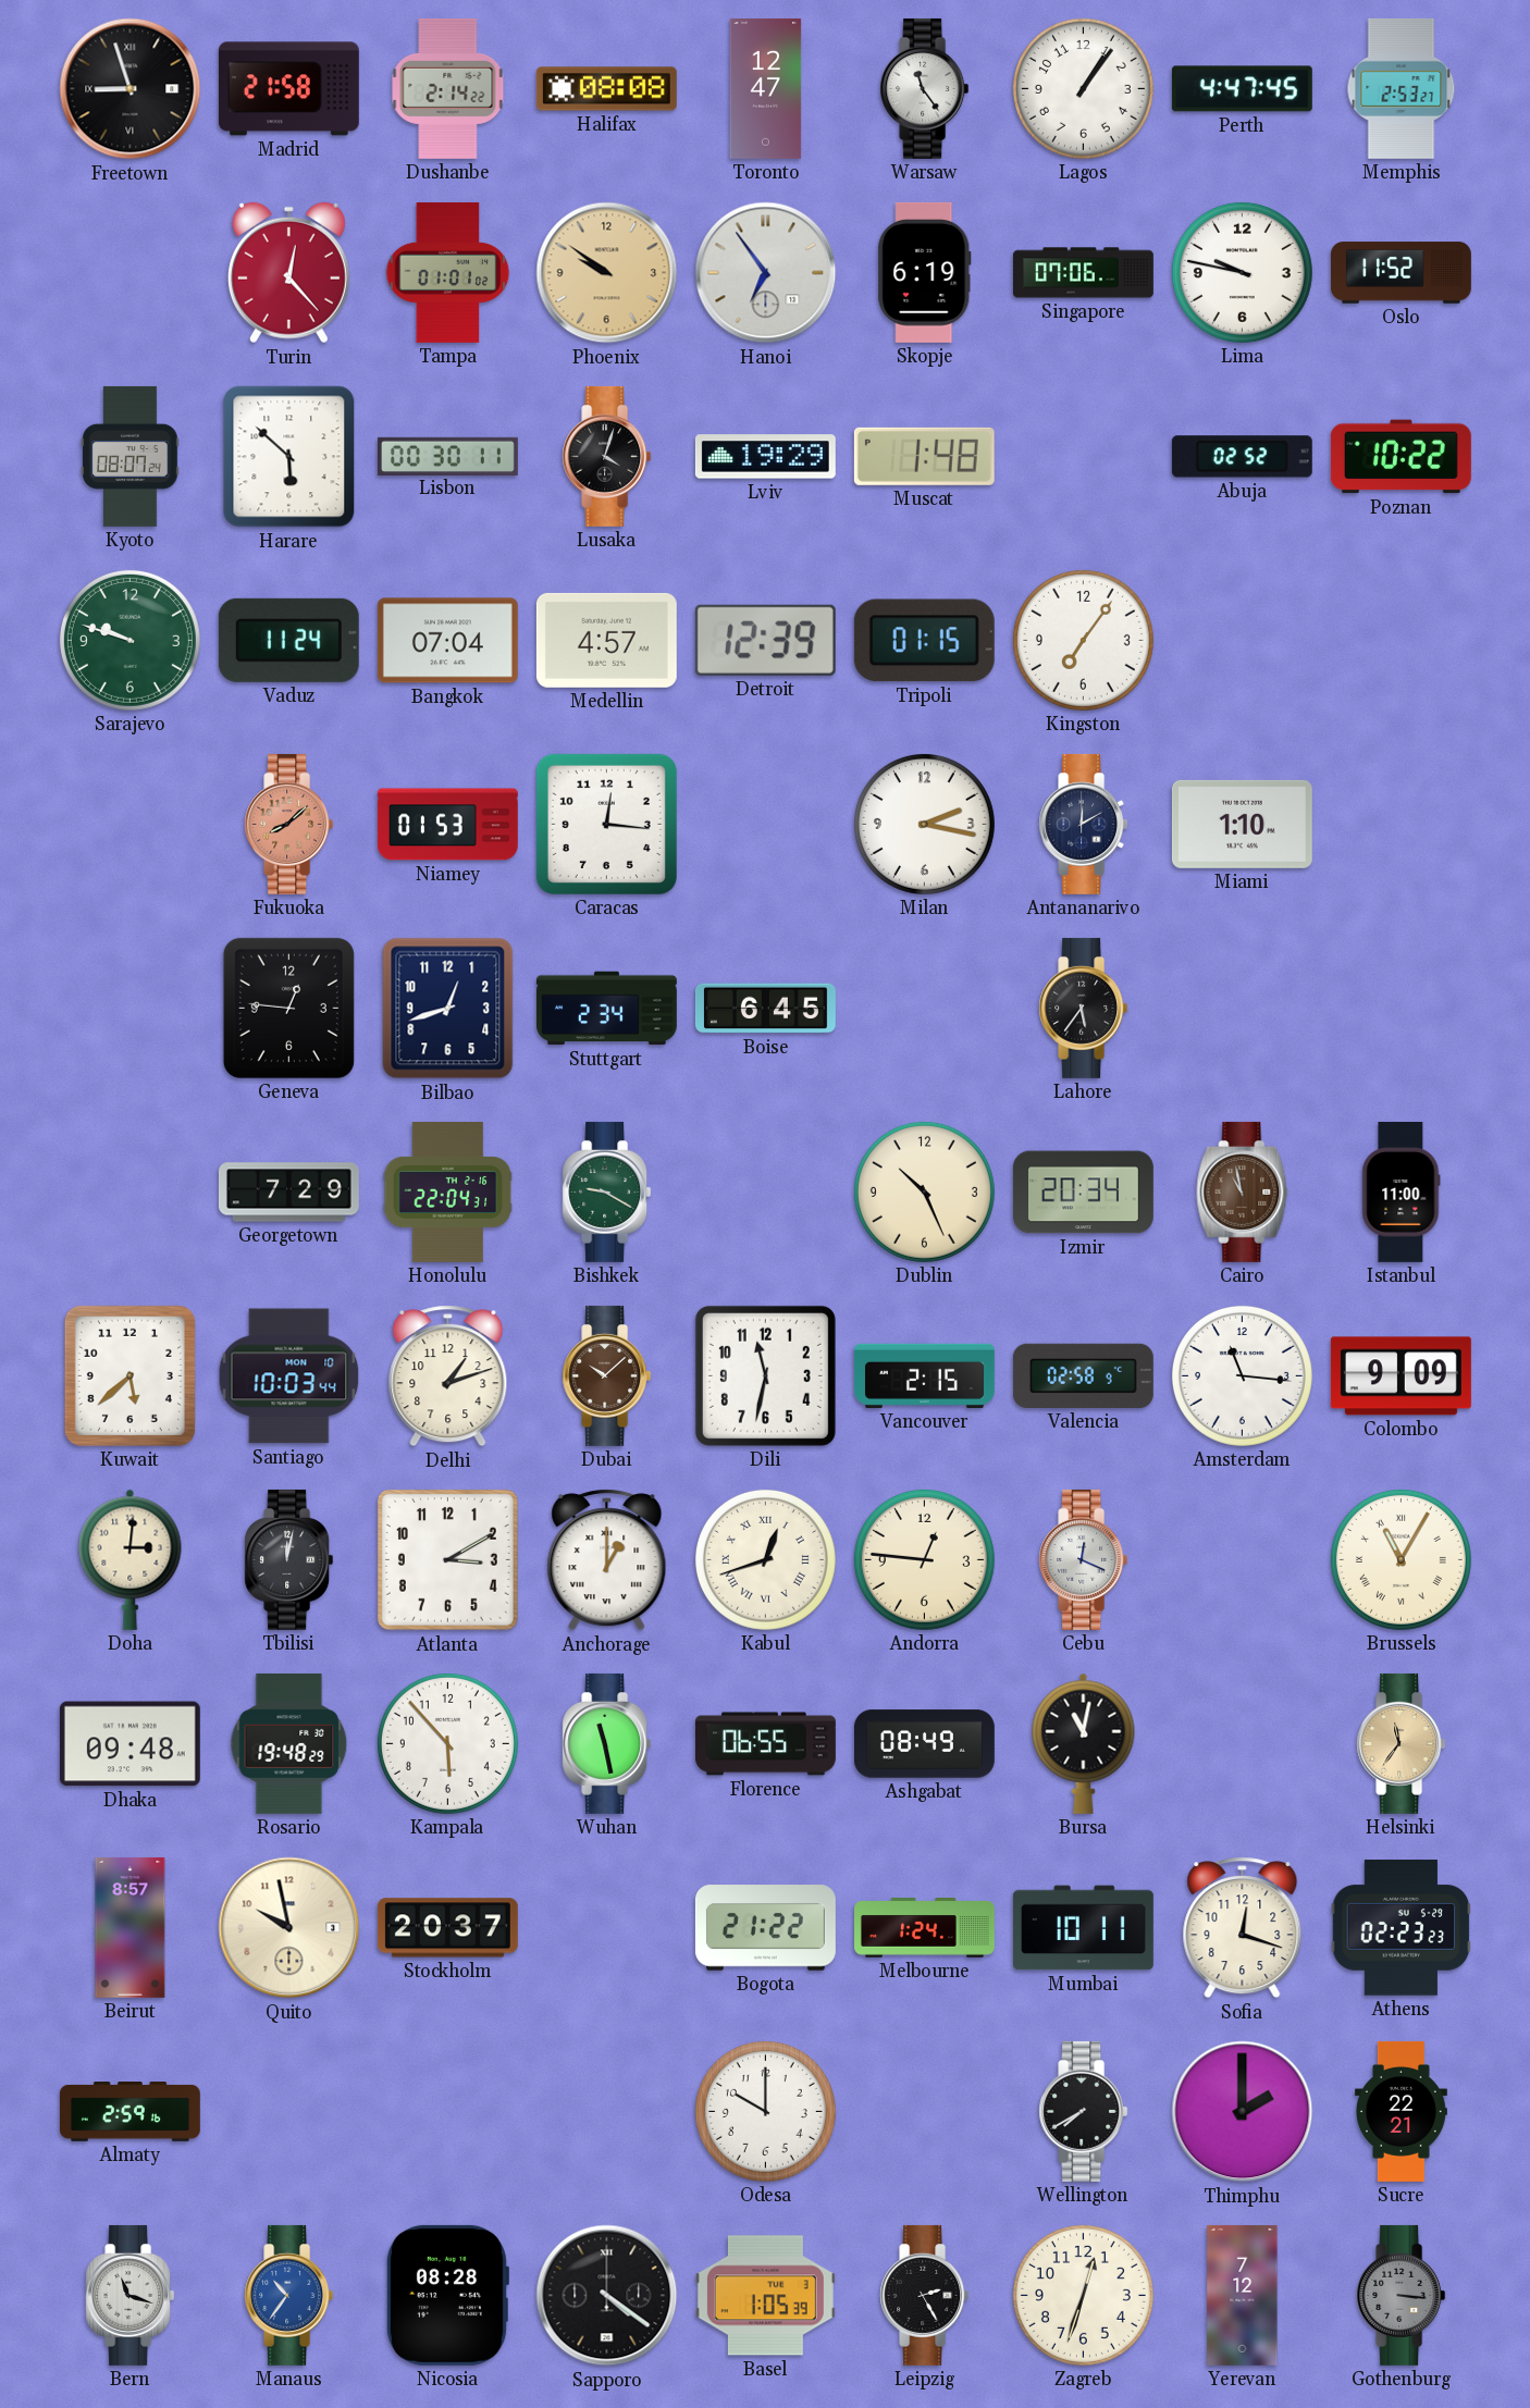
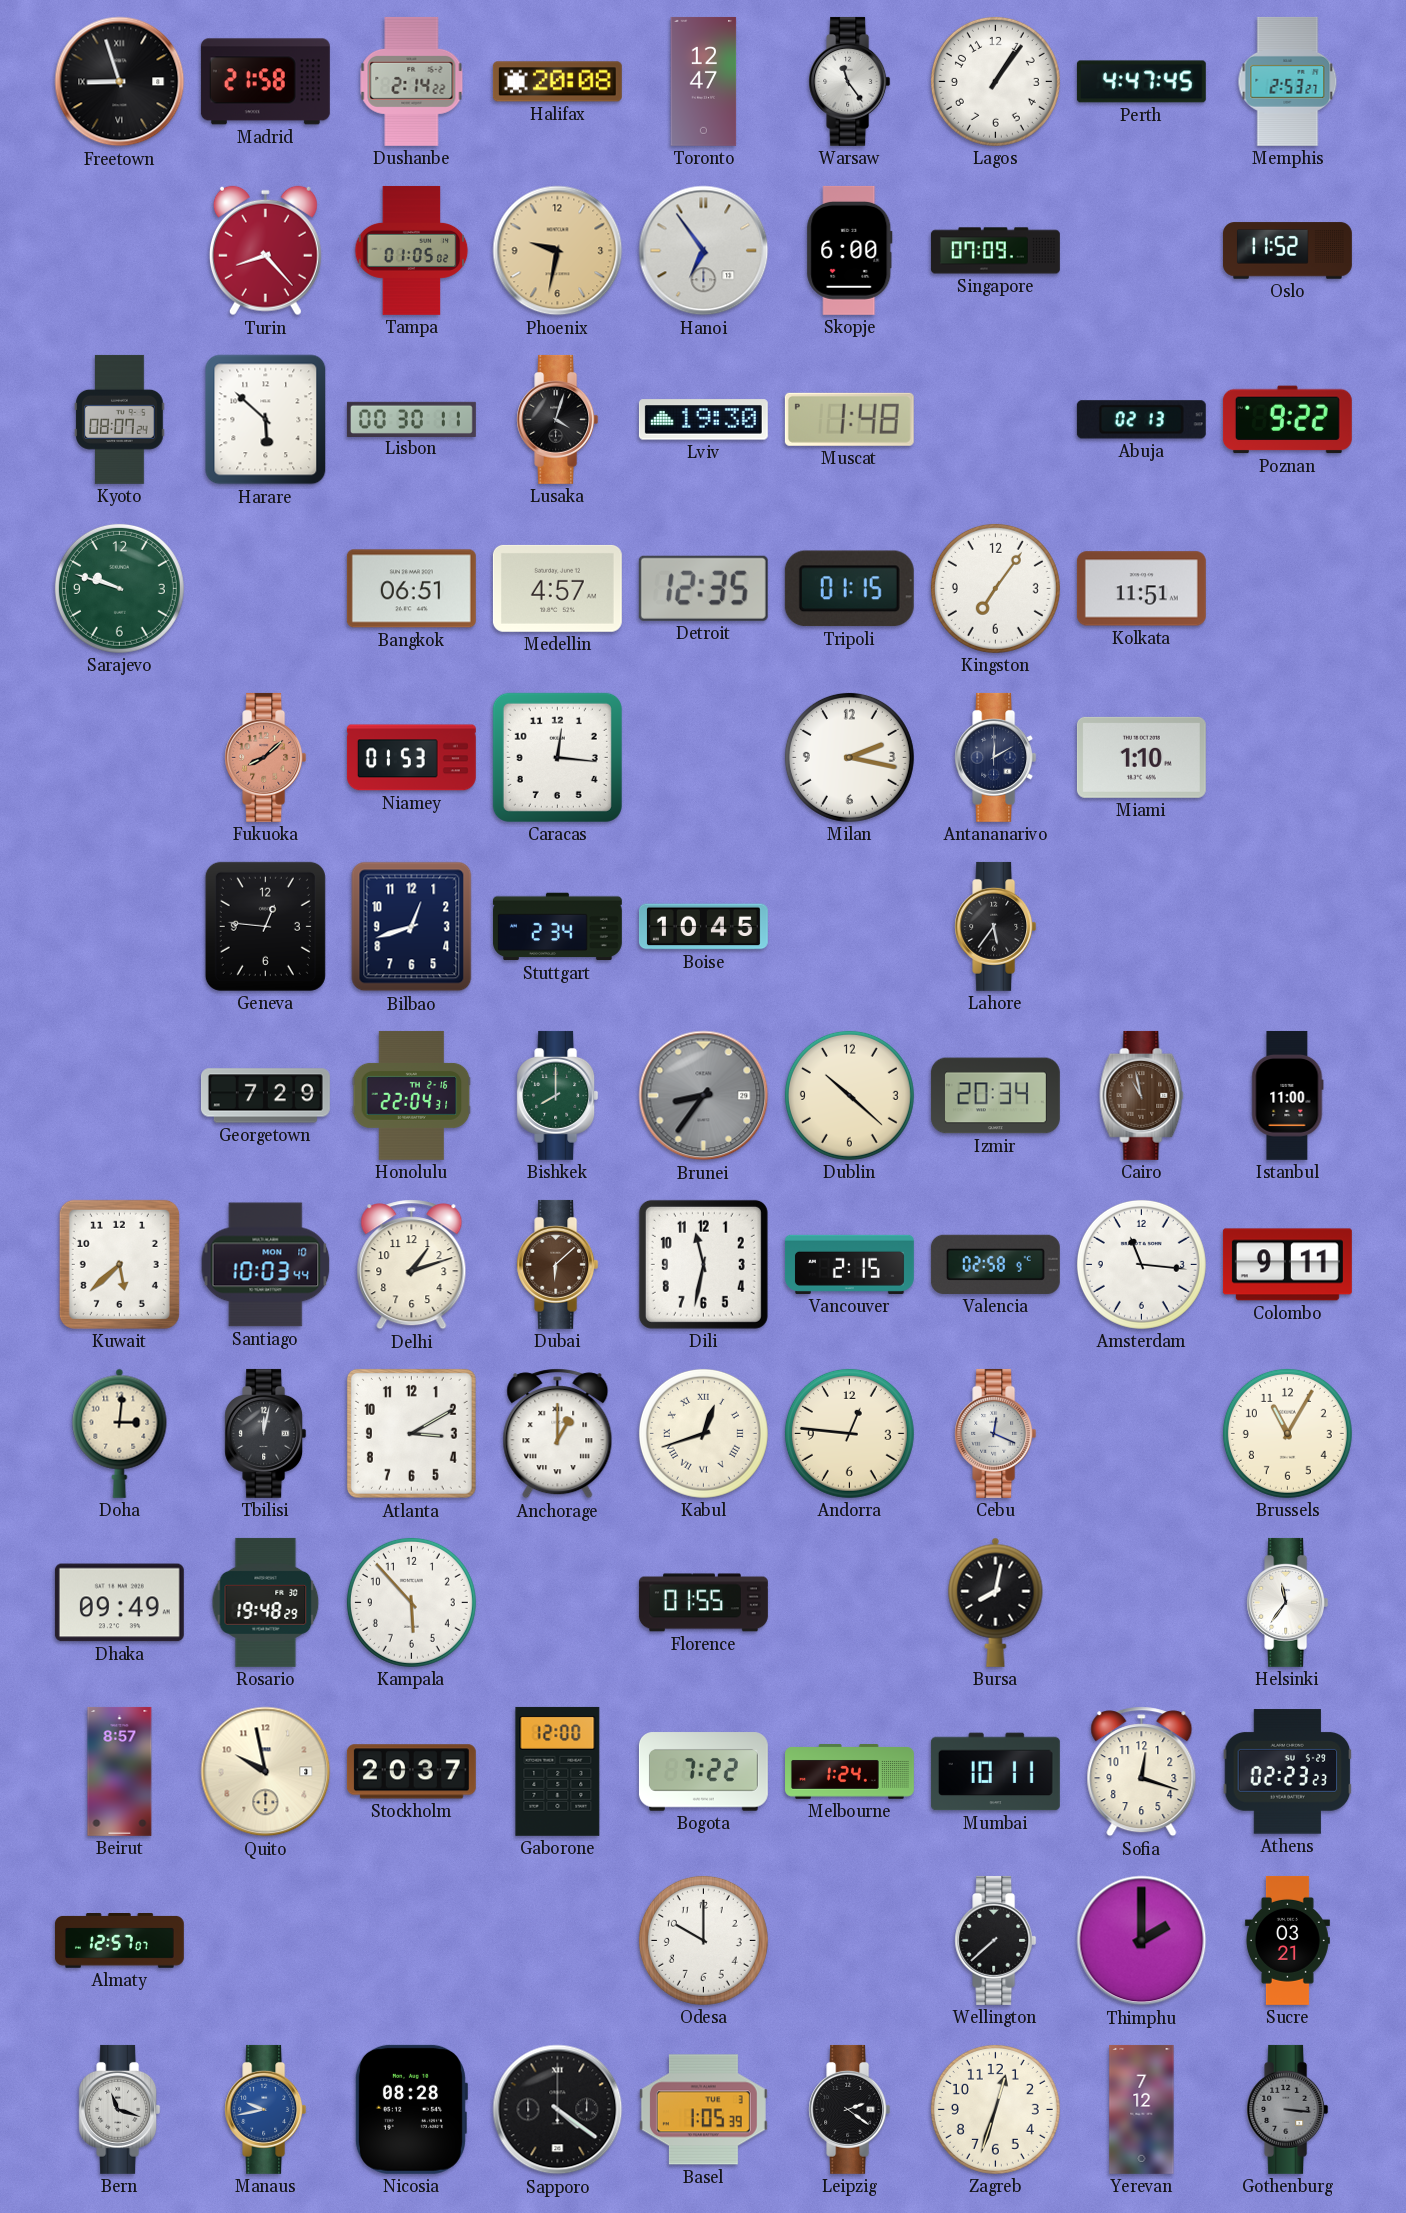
Halifax: 08:08 -> 20:08
Turin: 12:23 -> 8:23
Tampa: 01:01 -> 01:05
Phoenix: 9:51 -> 9:32
Skopje: 6:19 -> 6:00
Singapore: 07:06 -> 07:09
Lima: 9:47 -> none
Lviv: 19:29 -> 19:30
Abuja: 02:52 -> 02:13
Poznan: 10:22 -> 9:22
Vaduz: 11:24 -> none
Bangkok: 07:04 -> 06:51
Detroit: 12:39 -> 12:35
Kolkata: none -> 11:51
Boise: 6:45 -> 10:45
Bishkek: 9:20 -> 8:00
Brunei: none -> 8:36
Dublin: 10:26 -> 10:22
Dubai: 10:08 -> 6:08
Colombo: 9:09 -> 9:11
Brussels numerals: Roman -> Arabic
Dhaka: 09:48 -> 09:49
Wuhan: 11:28 -> none
Florence: 06:55 -> 01:55
Ashgabat: 08:49 -> none
Bursa: 11:02 -> 8:02
Helsinki dial: champagne -> white
Gaborone: none -> 12:00
Bogota: 21:22 -> 7:22
Almaty: 2:59 -> 12:57
Wellington: 7:40 -> 7:38
Sucre: 22:21 -> 03:21
Manaus: 10:36 -> 9:43
Leipzig: 2:25 -> 2:21
